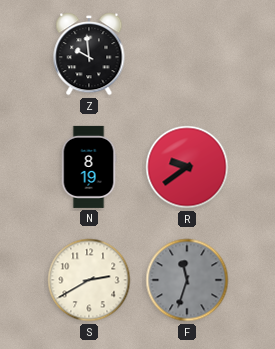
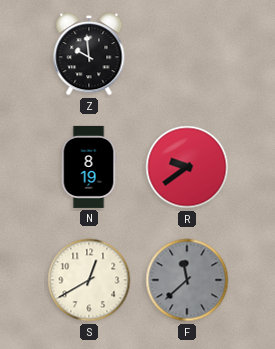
S: 2:40 -> 12:40
F: 11:33 -> 11:38
